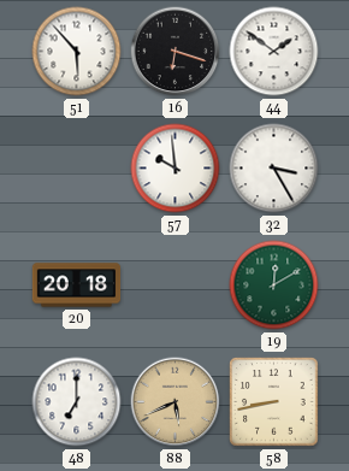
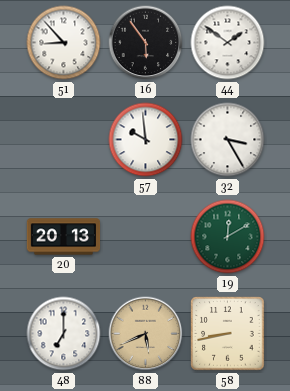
51: 5:53 -> 8:53
16: 6:18 -> 5:54
20: 20:18 -> 20:13
